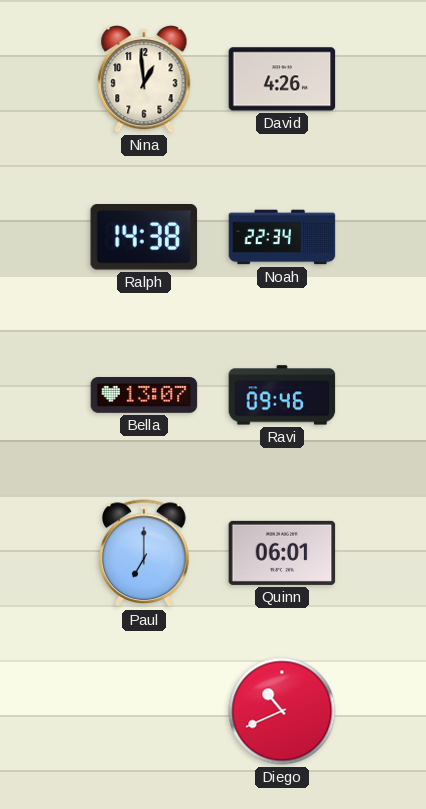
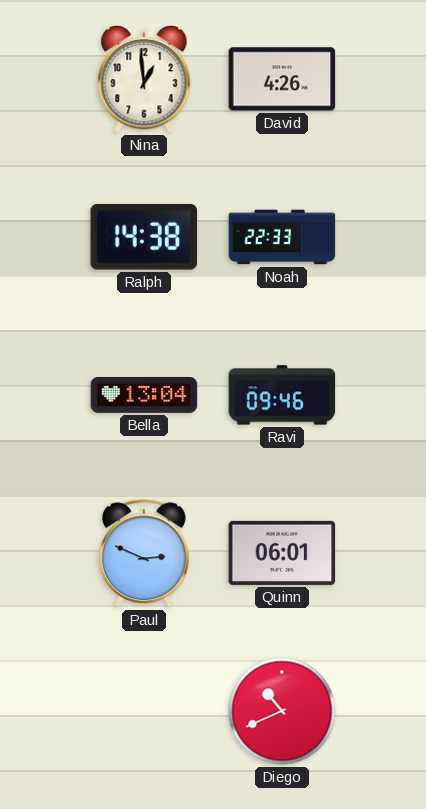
Noah: 22:34 -> 22:33
Bella: 13:07 -> 13:04
Paul: 7:00 -> 2:49
